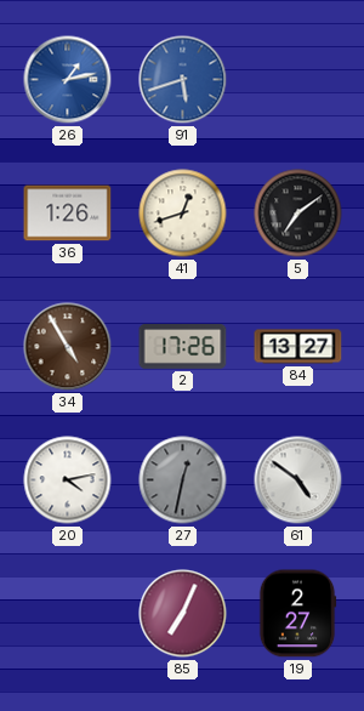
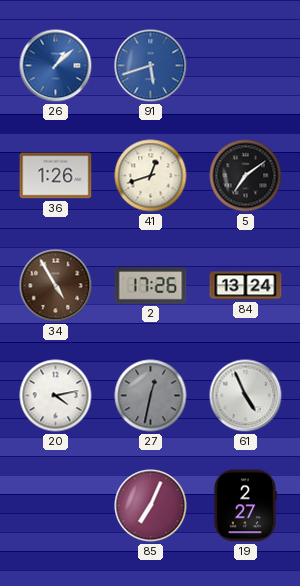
26: 1:13 -> 1:08
84: 13:27 -> 13:24
61: 4:51 -> 4:56
